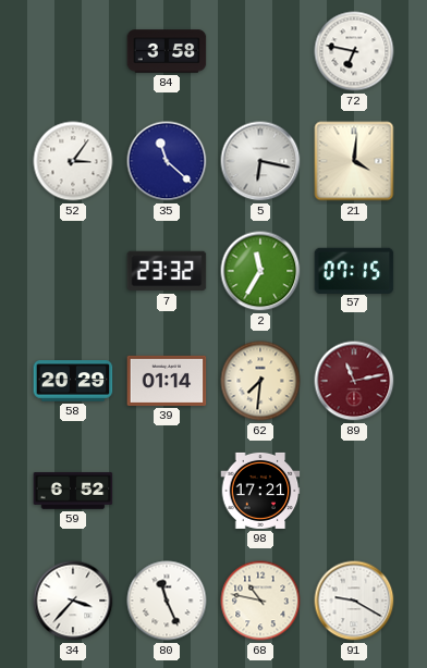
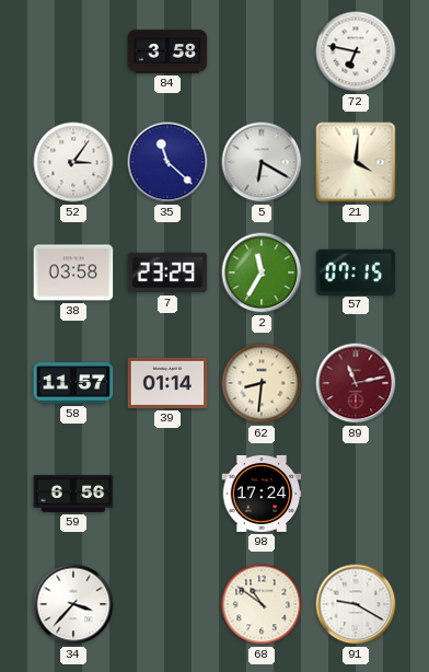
5: 6:17 -> 6:20
38: none -> 03:58
7: 23:32 -> 23:29
58: 20:29 -> 11:57
62: 7:31 -> 8:31
59: 6:52 -> 6:56
98: 17:21 -> 17:24
80: 11:26 -> none
68: 10:47 -> 10:51
